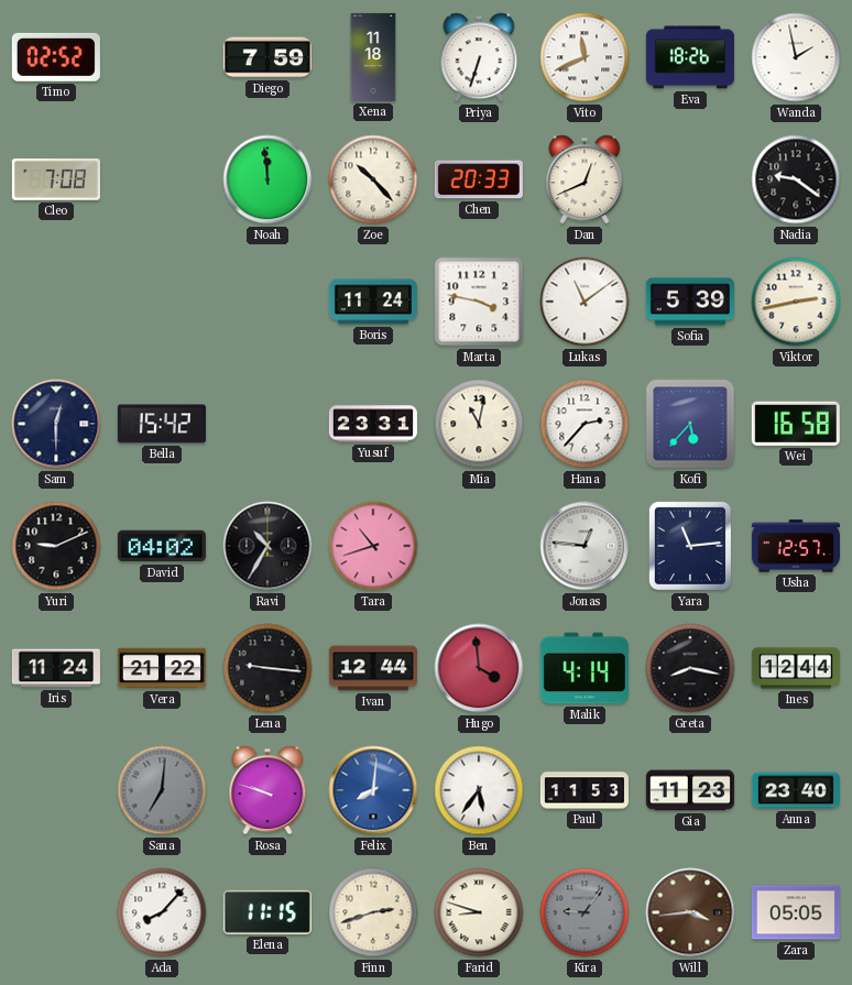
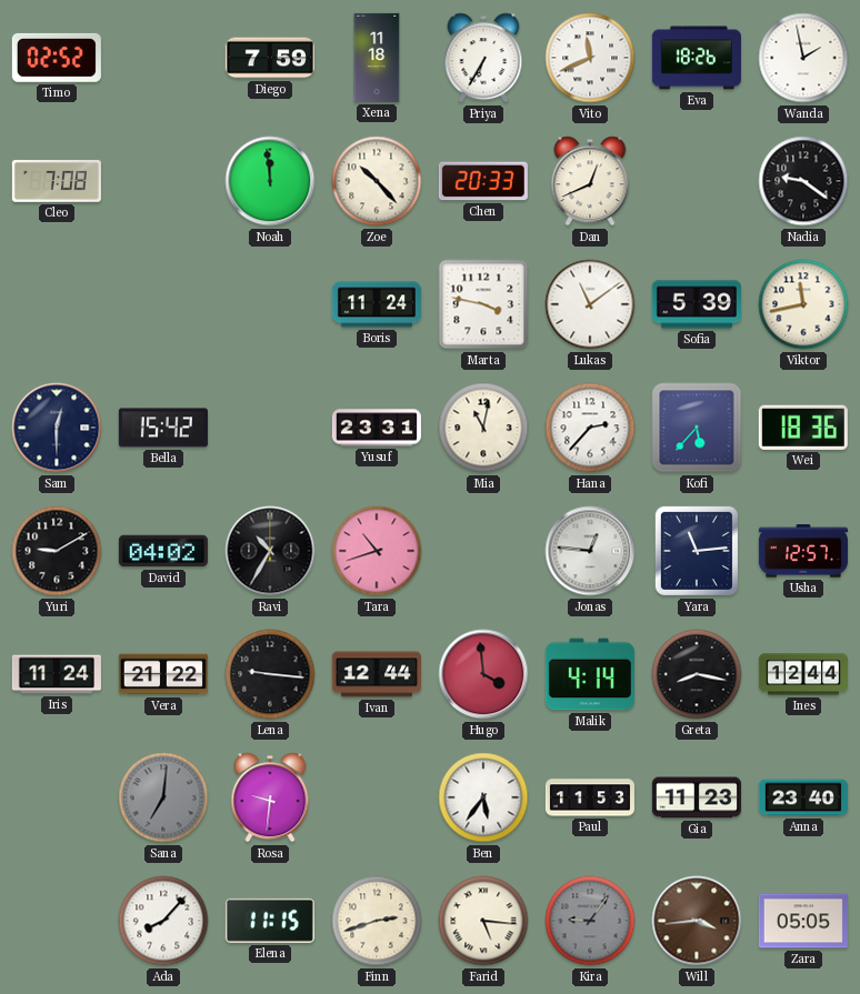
Priya: 6:33 -> 6:35
Viktor: 2:43 -> 11:43
Wei: 16:58 -> 18:36
Yuri: 9:11 -> 9:10
Rosa: 9:48 -> 9:31
Felix: 8:01 -> none
Farid: 8:48 -> 5:16
